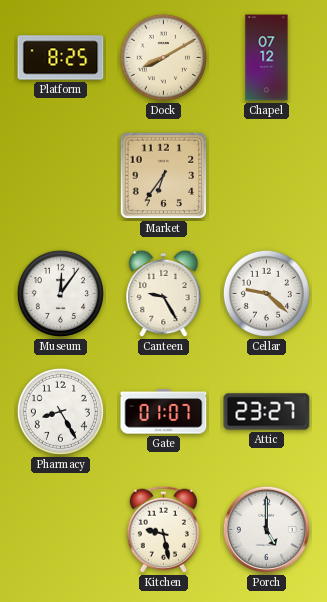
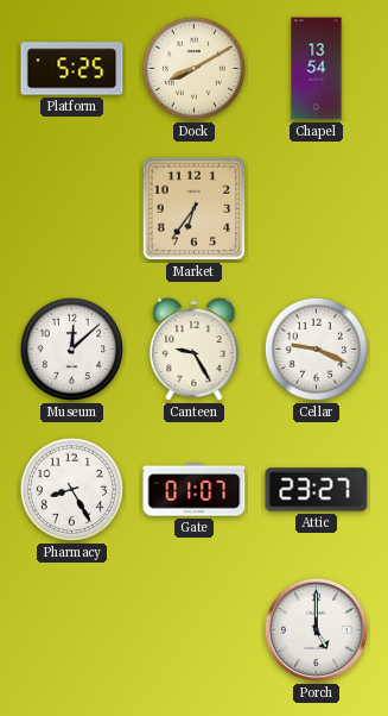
Platform: 8:25 -> 5:25
Chapel: 07:12 -> 13:54
Museum: 12:06 -> 12:08
Cellar: 9:22 -> 9:19
Kitchen: 9:28 -> none
